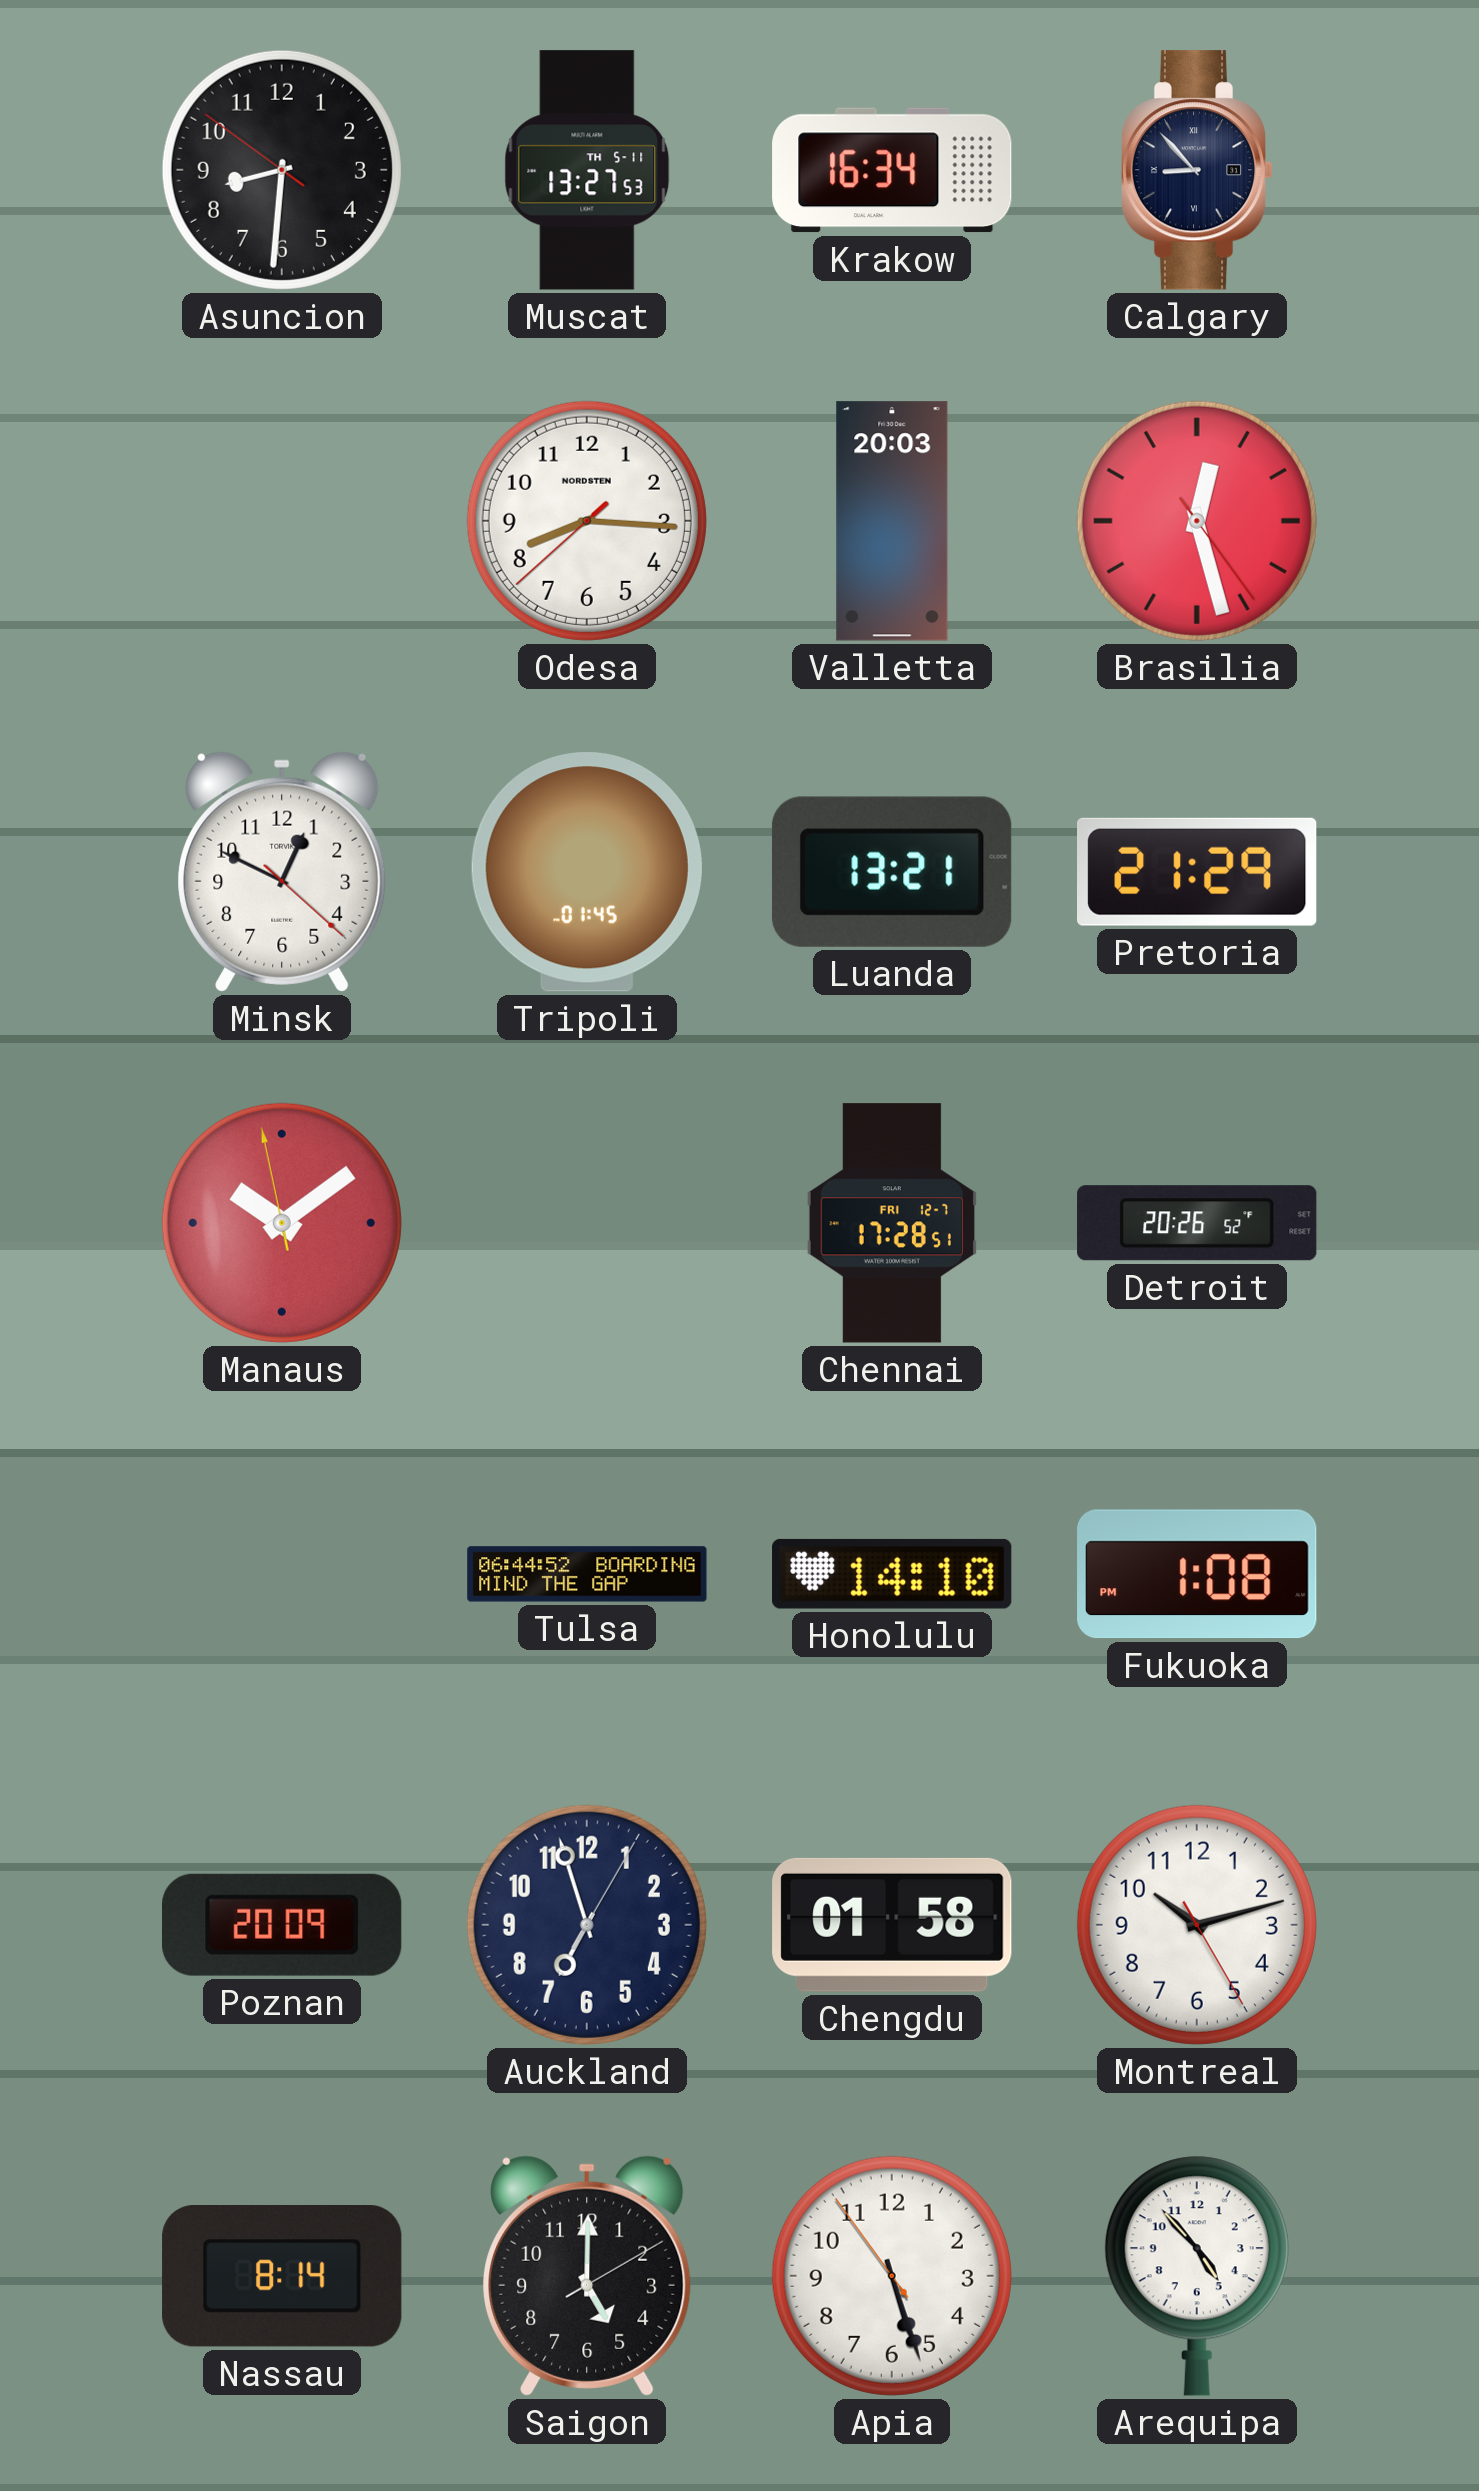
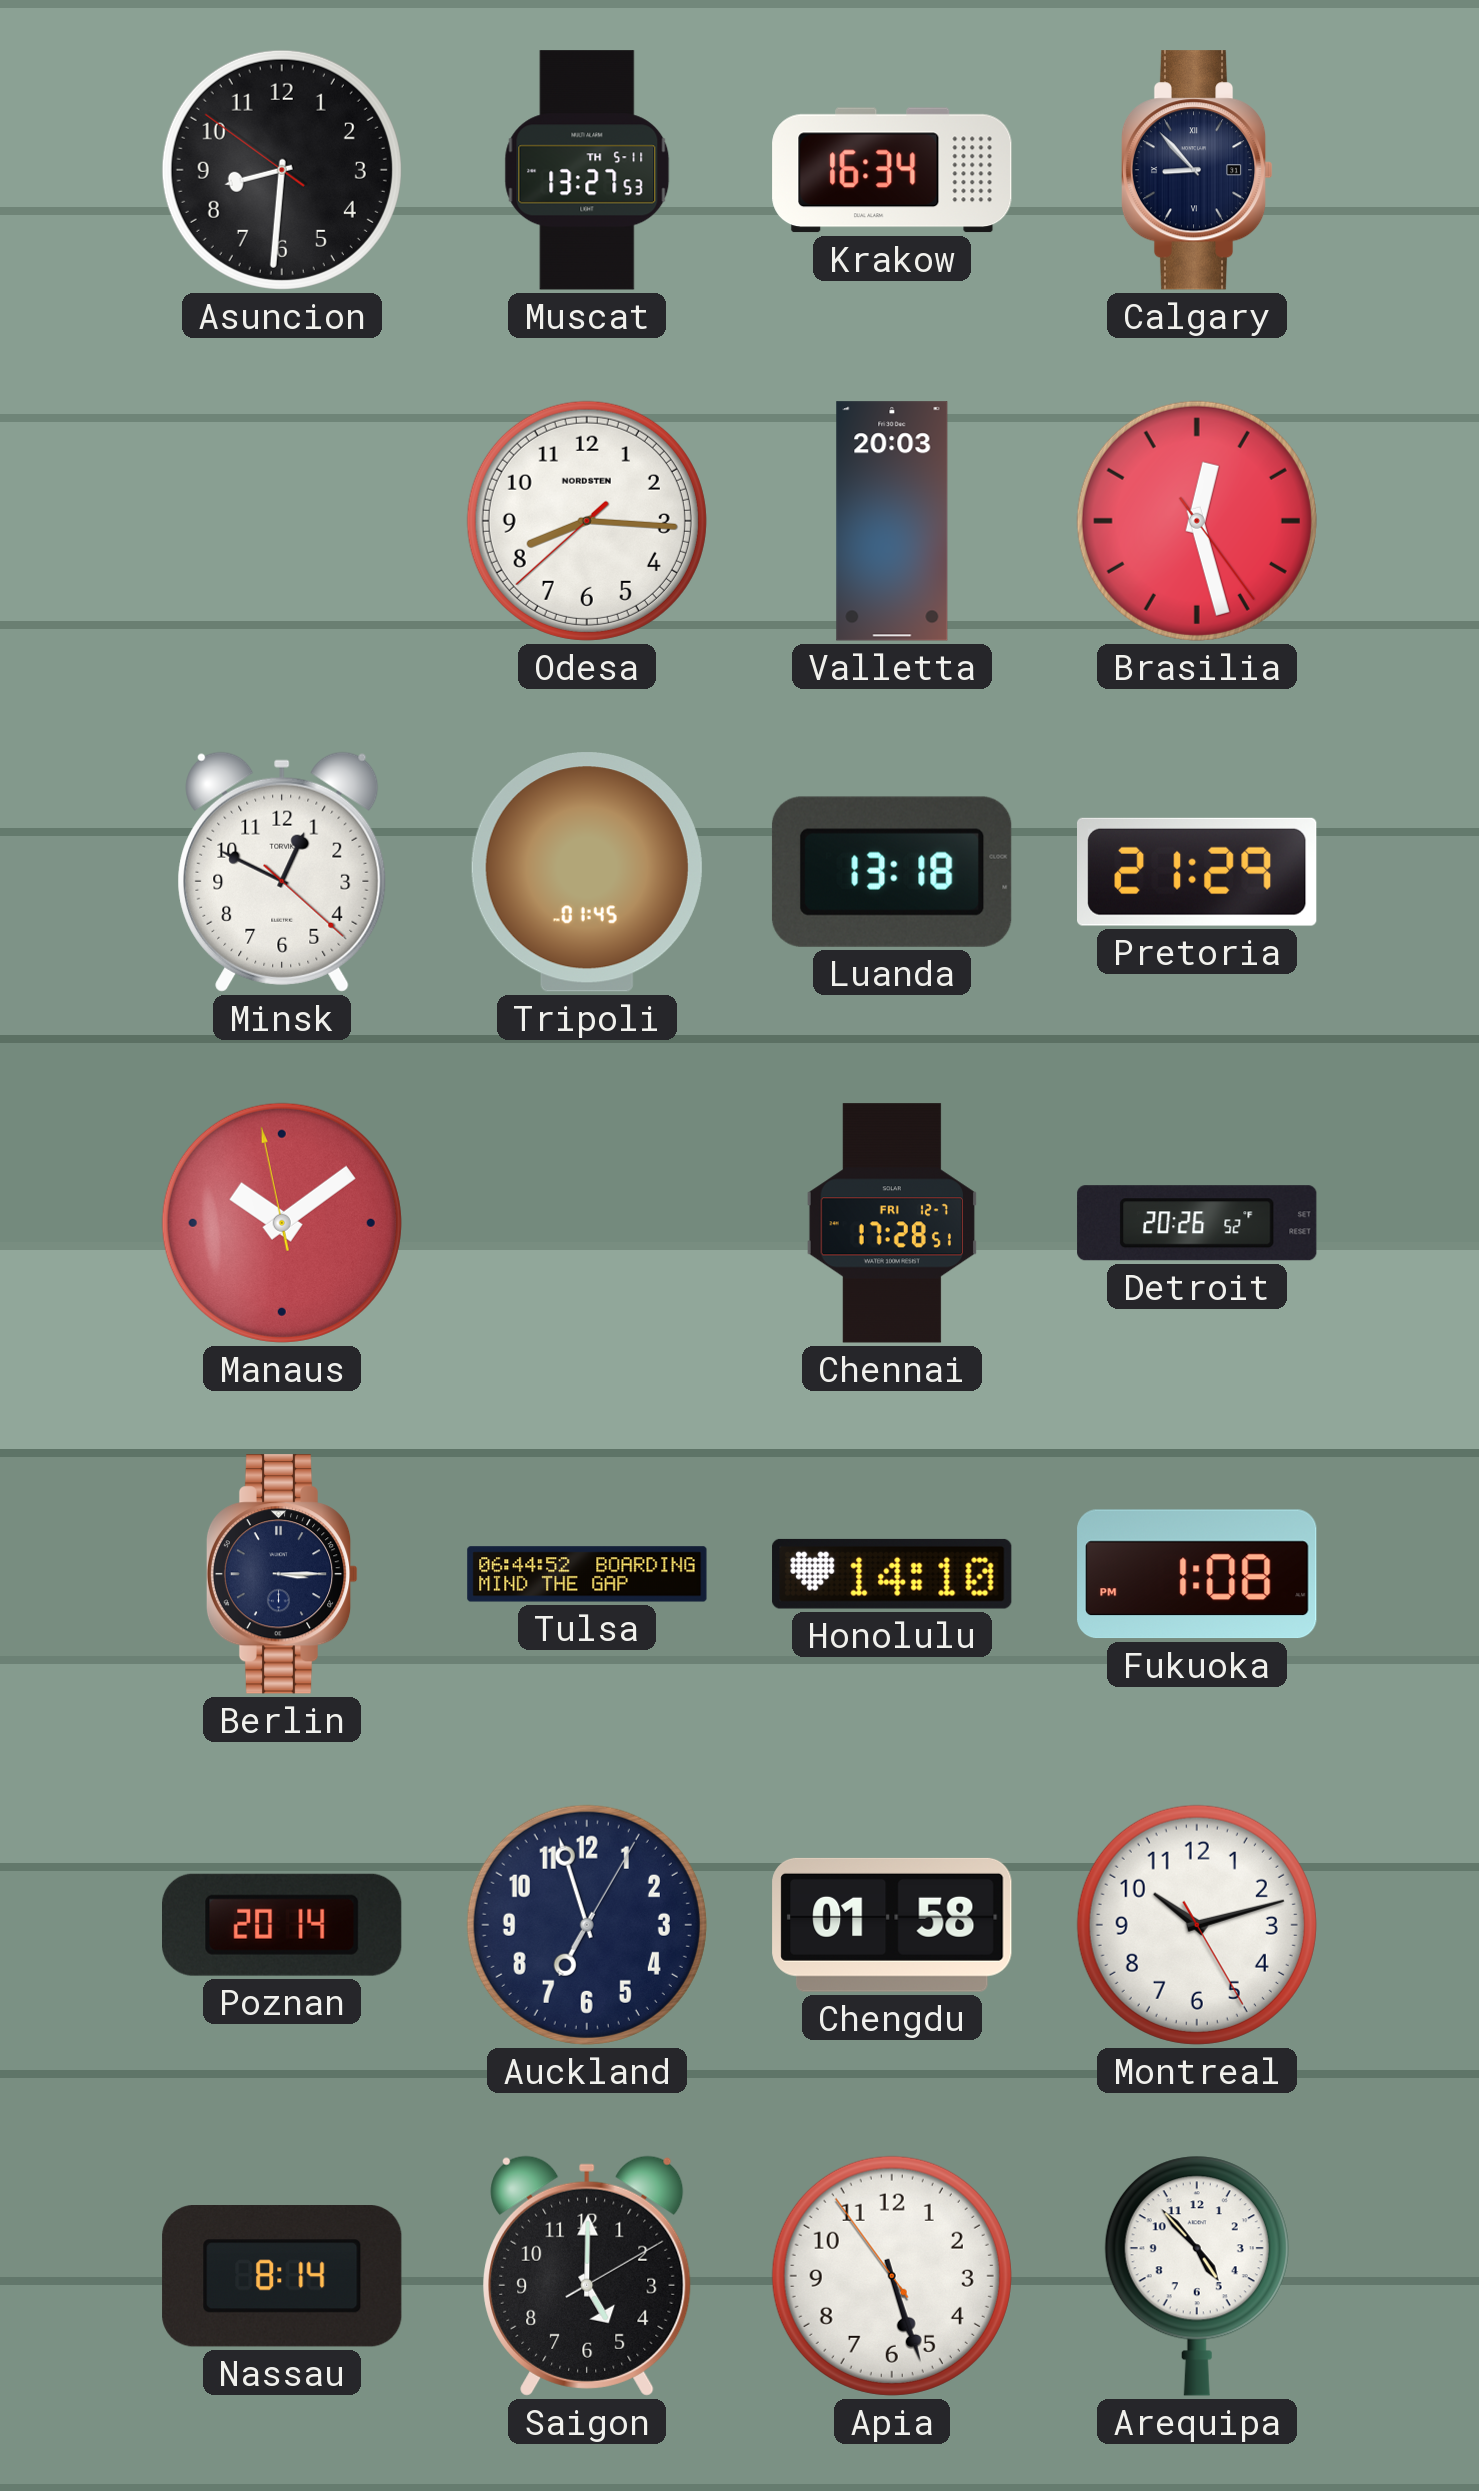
Luanda: 13:21 -> 13:18
Berlin: none -> 3:15
Poznan: 20:09 -> 20:14
